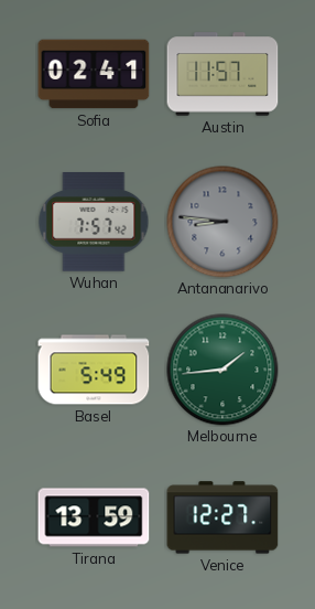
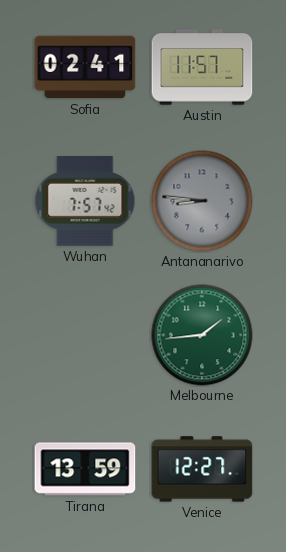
Basel: 5:49 -> none
